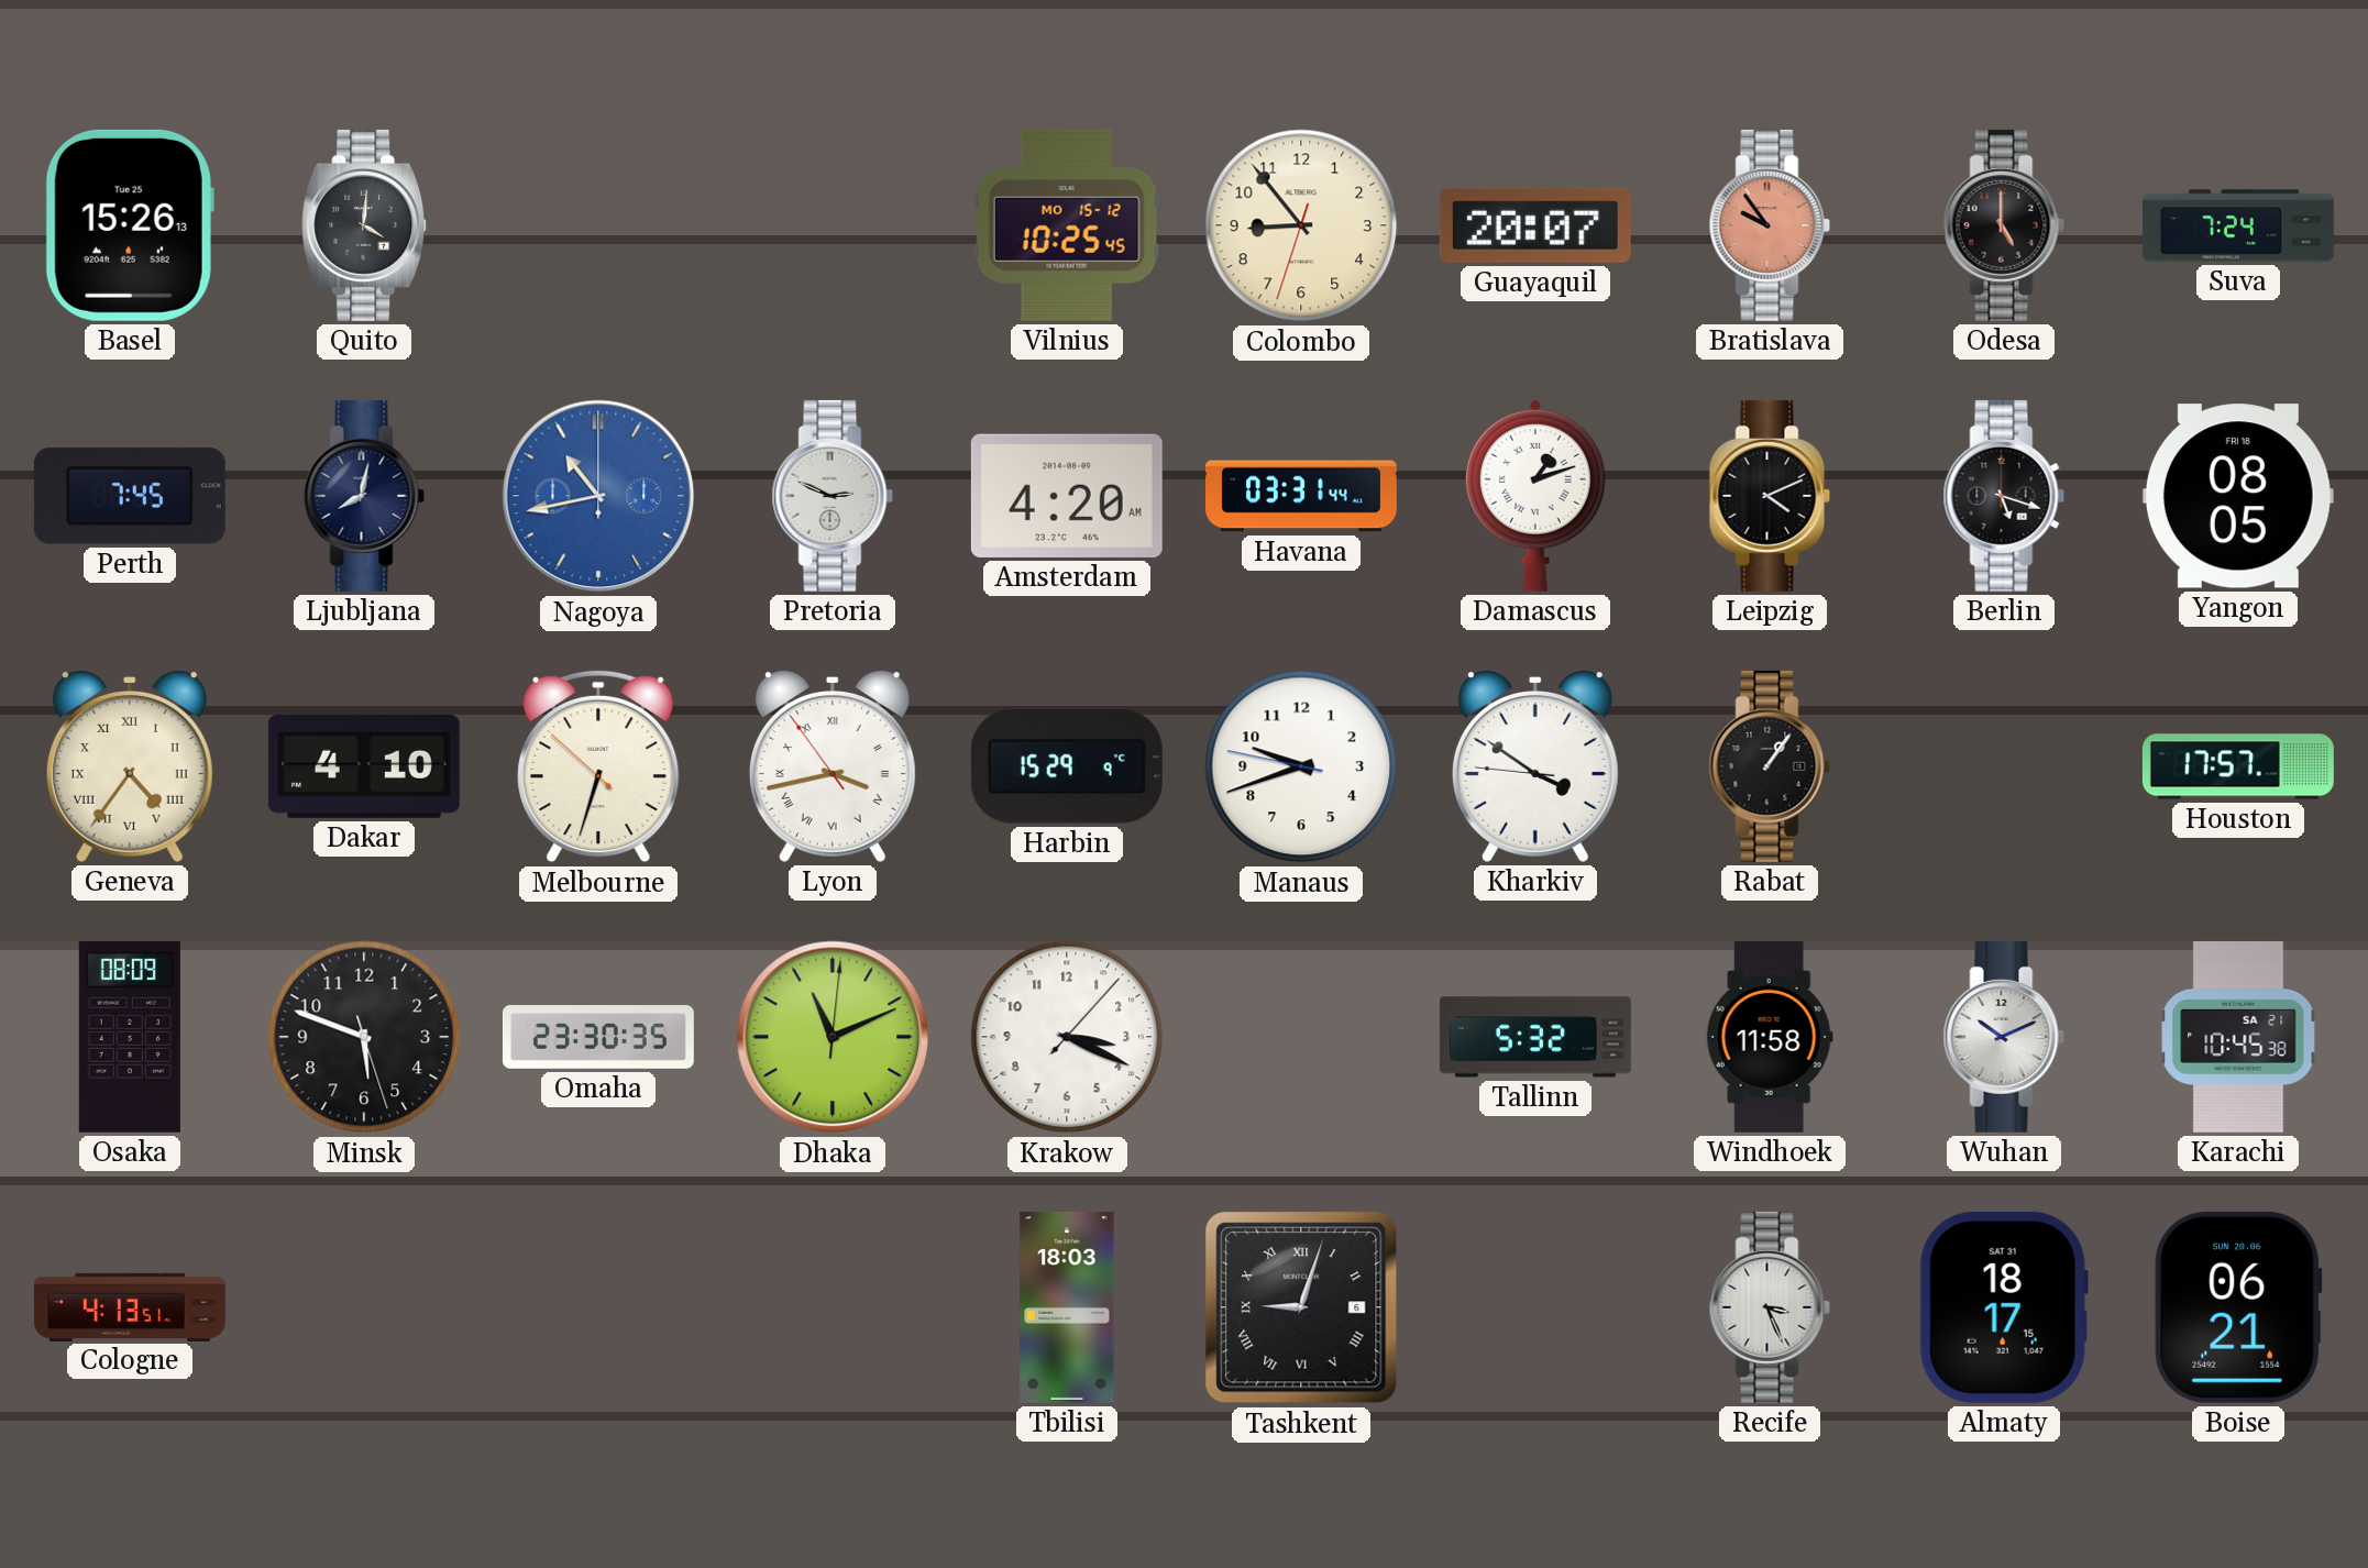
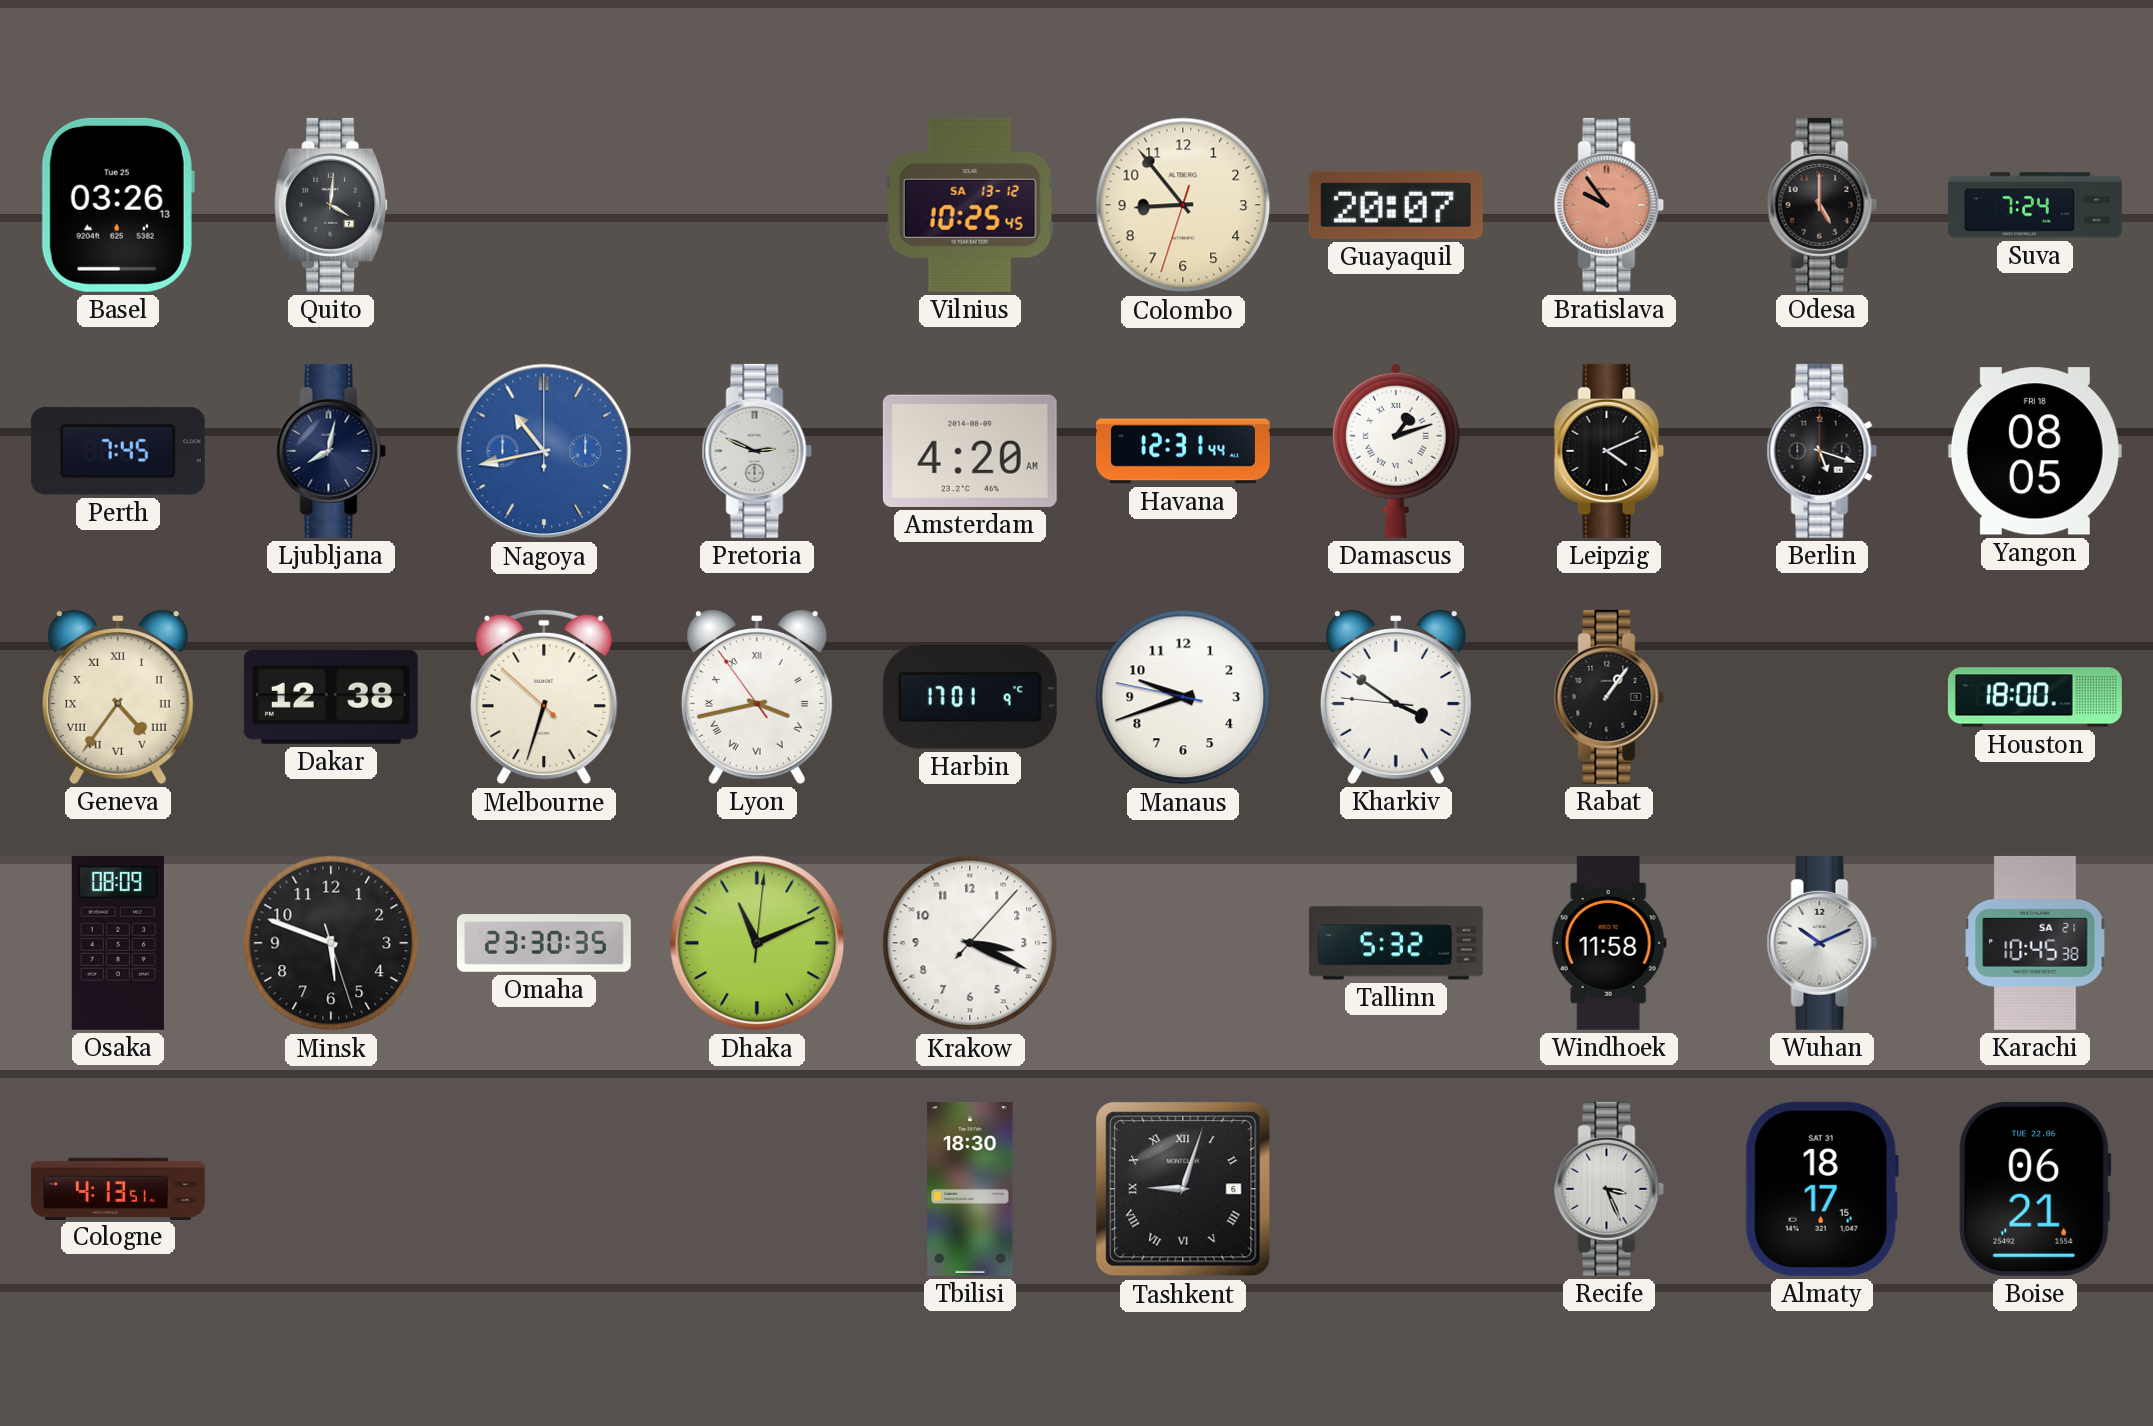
Basel: 15:26 -> 03:26
Vilnius date: MO 15-12 -> SA 13-12
Havana: 03:31 -> 12:31
Dakar: 4:10 -> 12:38
Harbin: 15:29 -> 17:01
Houston: 17:57 -> 18:00
Tbilisi: 18:03 -> 18:30
Boise date: SUN 20.06 -> TUE 22.06
